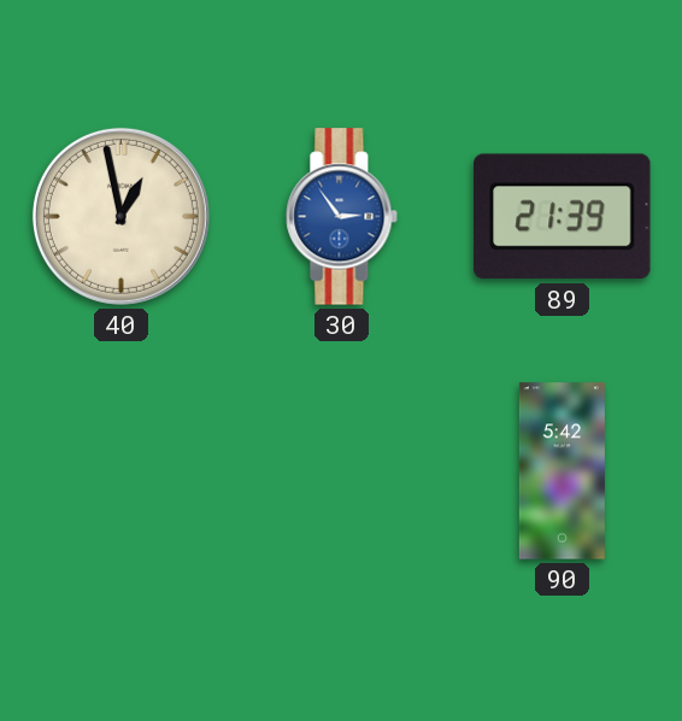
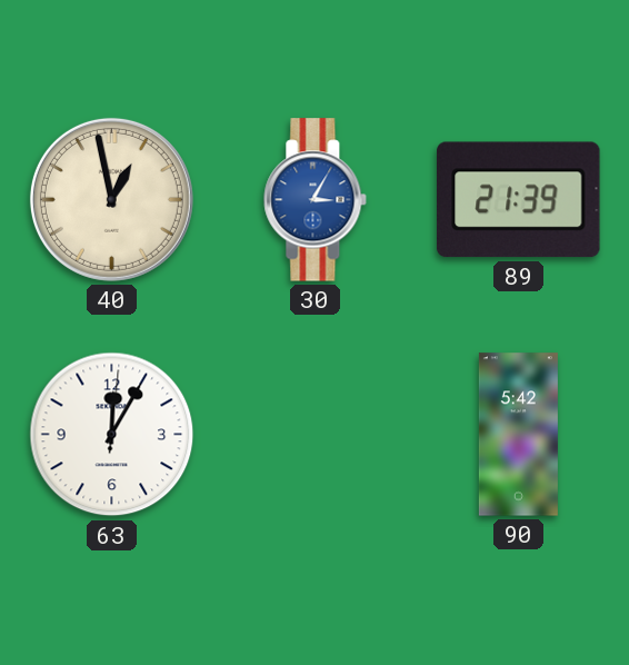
30: 2:54 -> 3:05
63: none -> 12:05
